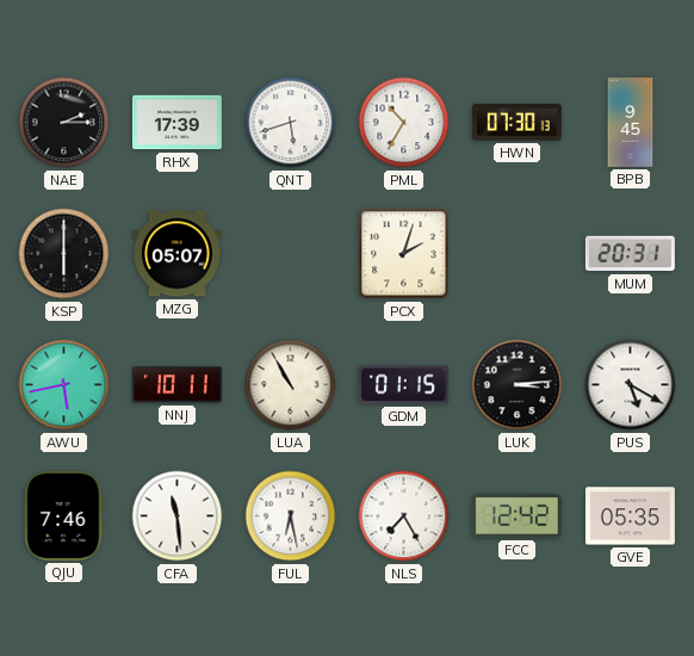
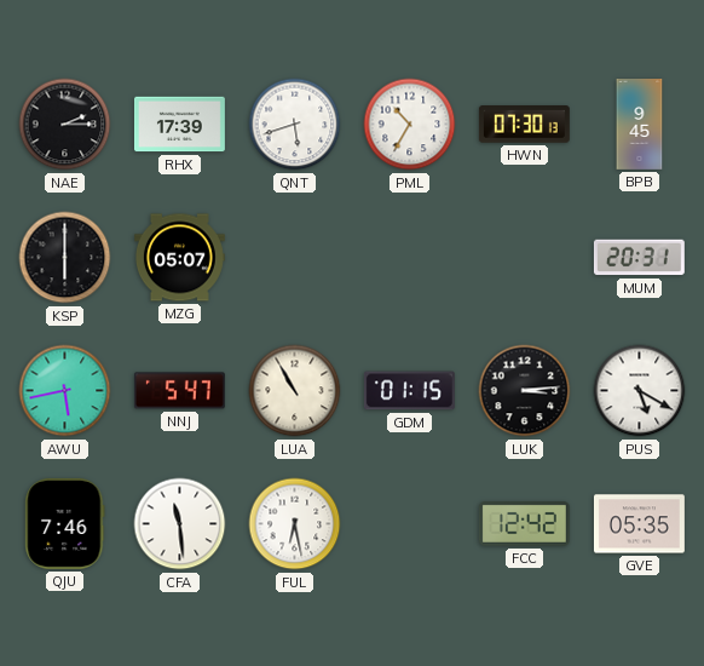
PCX: 2:03 -> none
NNJ: 10:11 -> 5:47
NLS: 7:25 -> none
